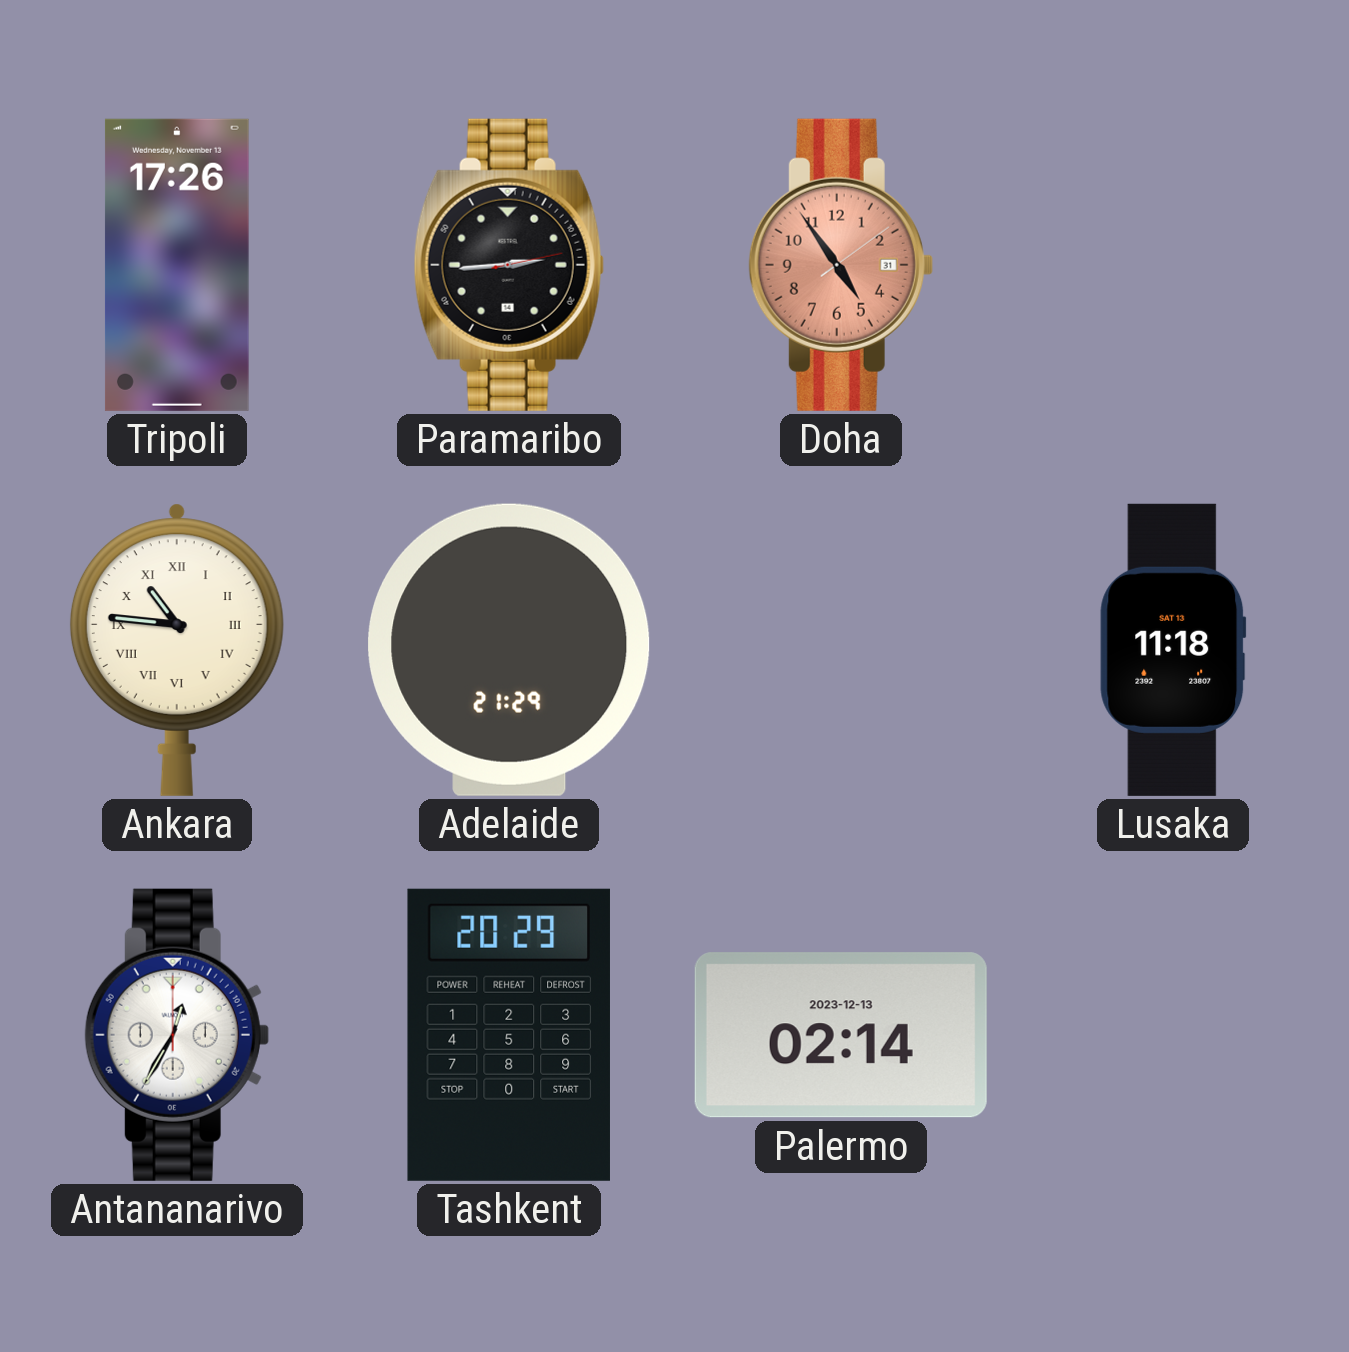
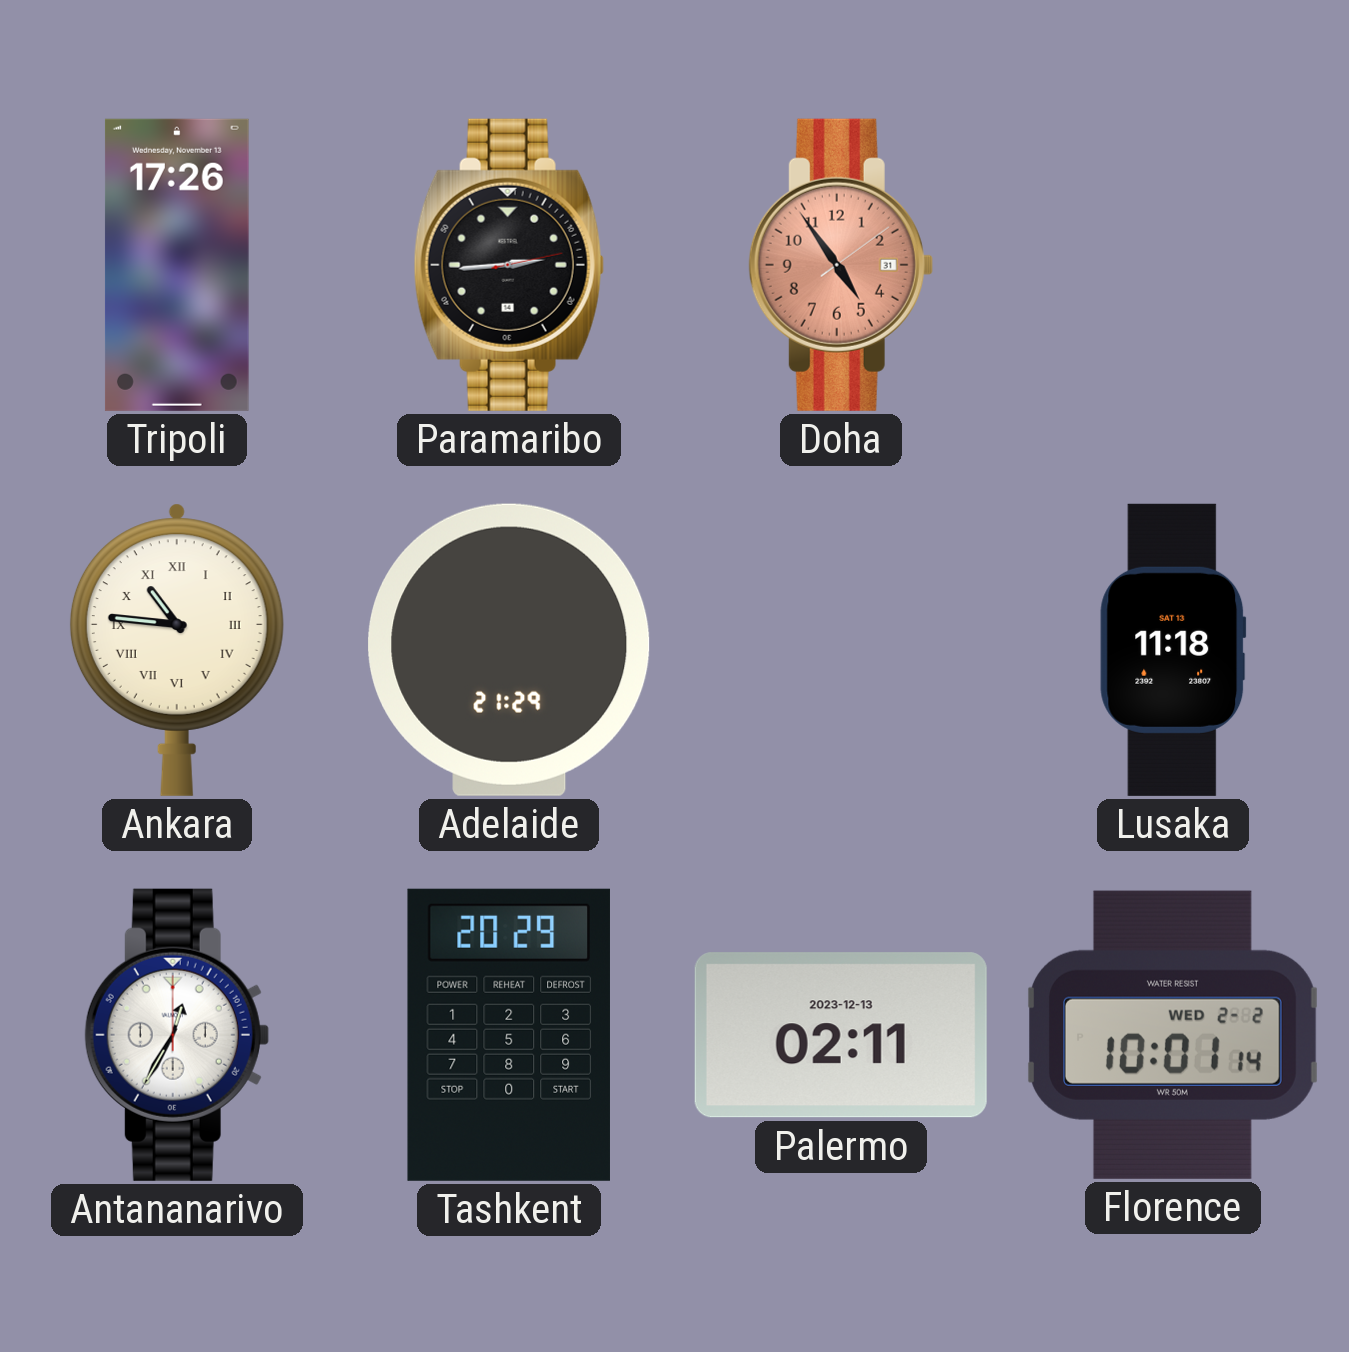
Palermo: 02:14 -> 02:11
Florence: none -> 10:01
